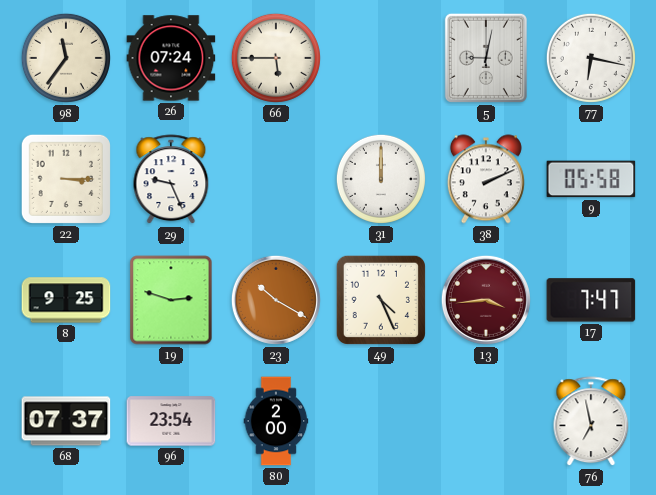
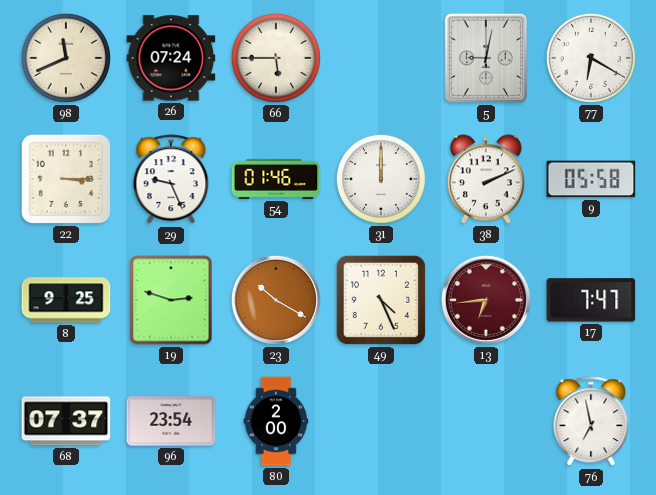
98: 11:36 -> 11:41
77: 6:17 -> 6:20
54: none -> 01:46
13: 3:44 -> 6:44
